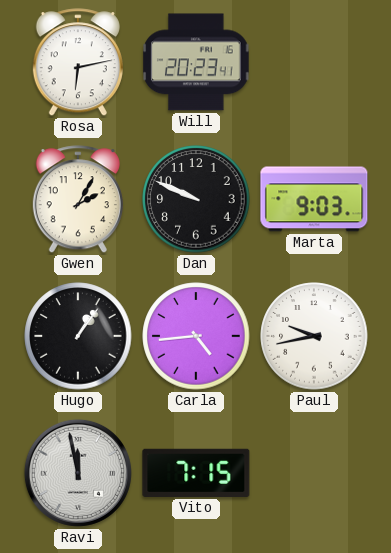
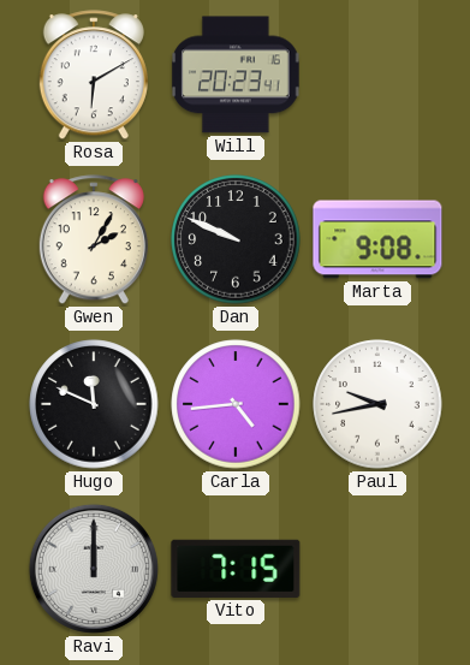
Rosa: 6:13 -> 6:10
Marta: 9:03 -> 9:08
Hugo: 1:06 -> 11:49
Ravi: 11:58 -> 12:00
